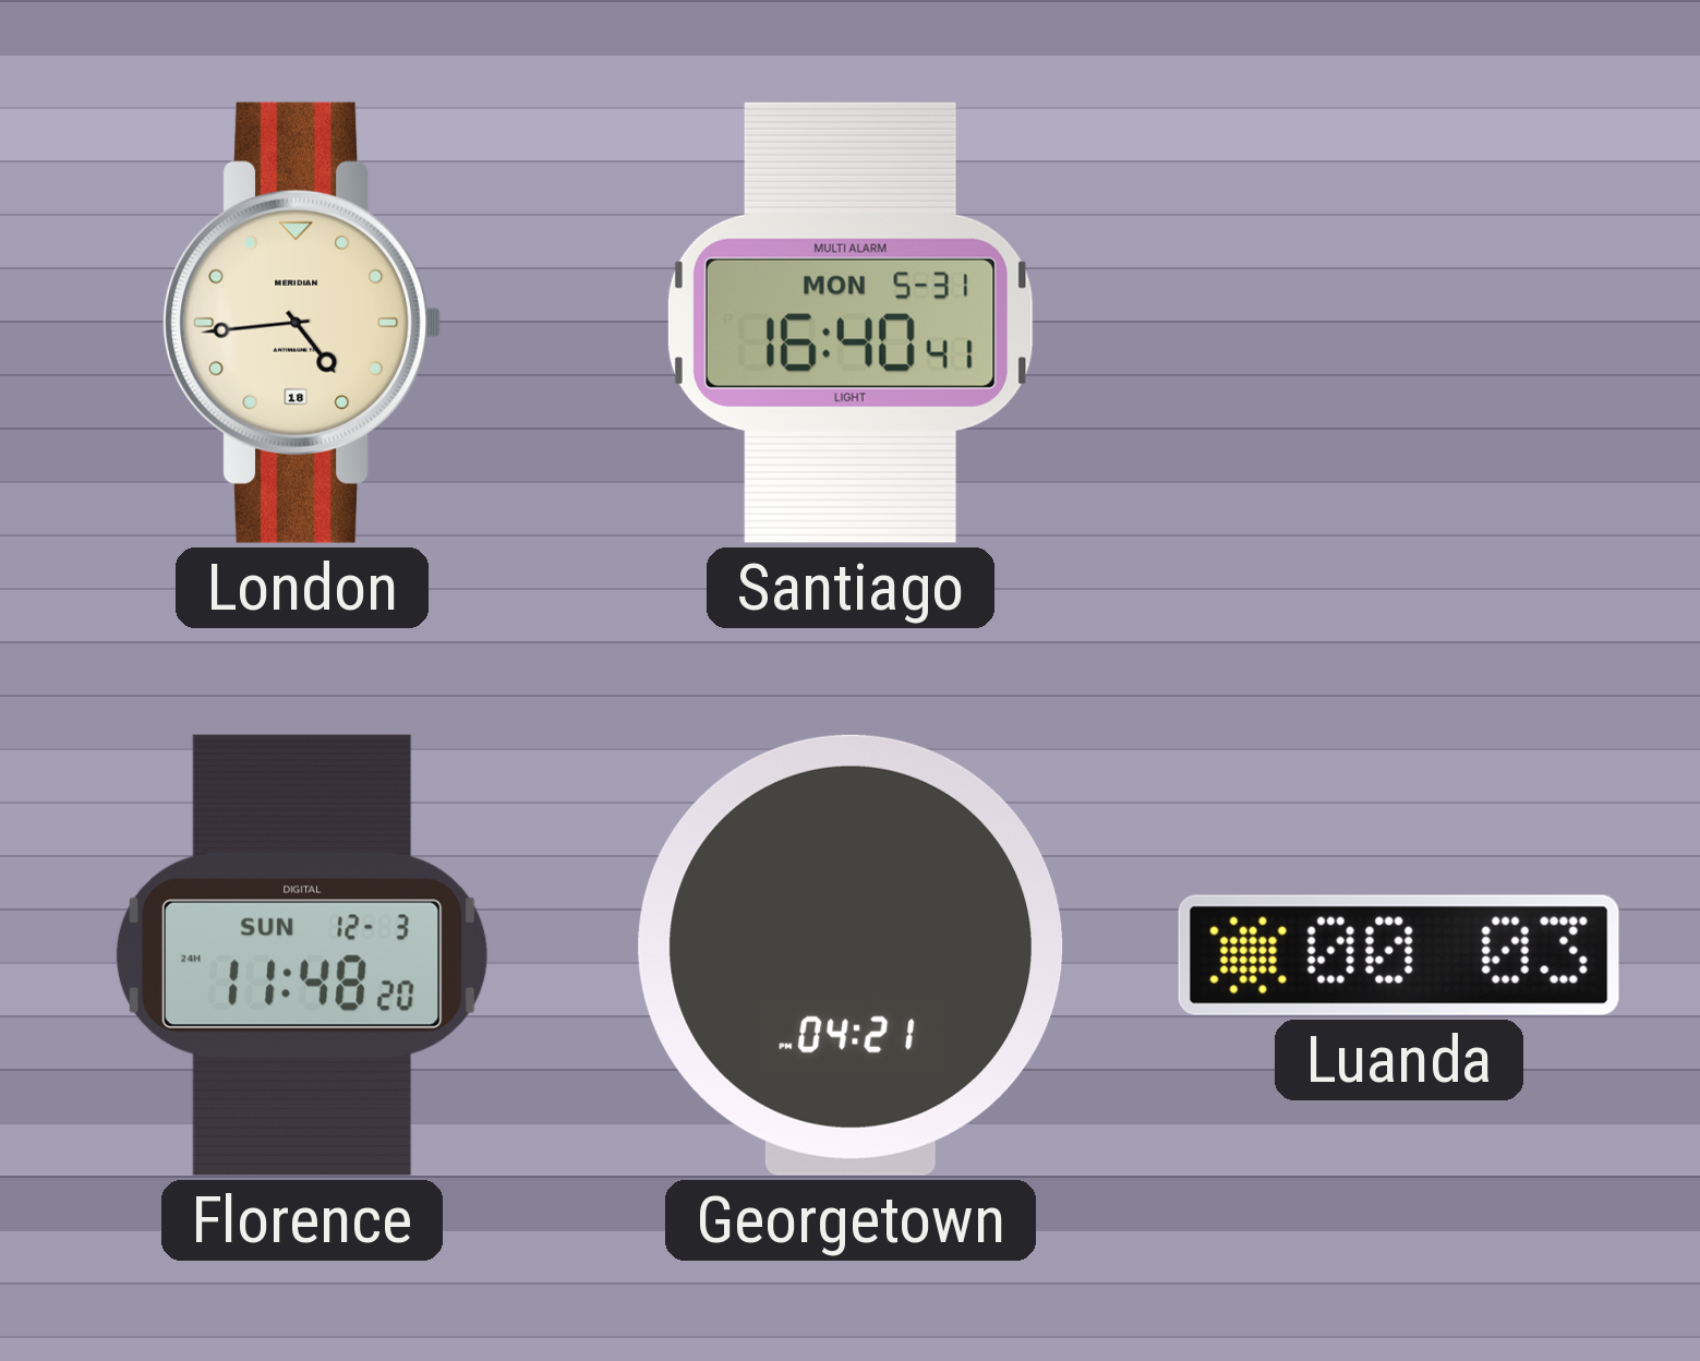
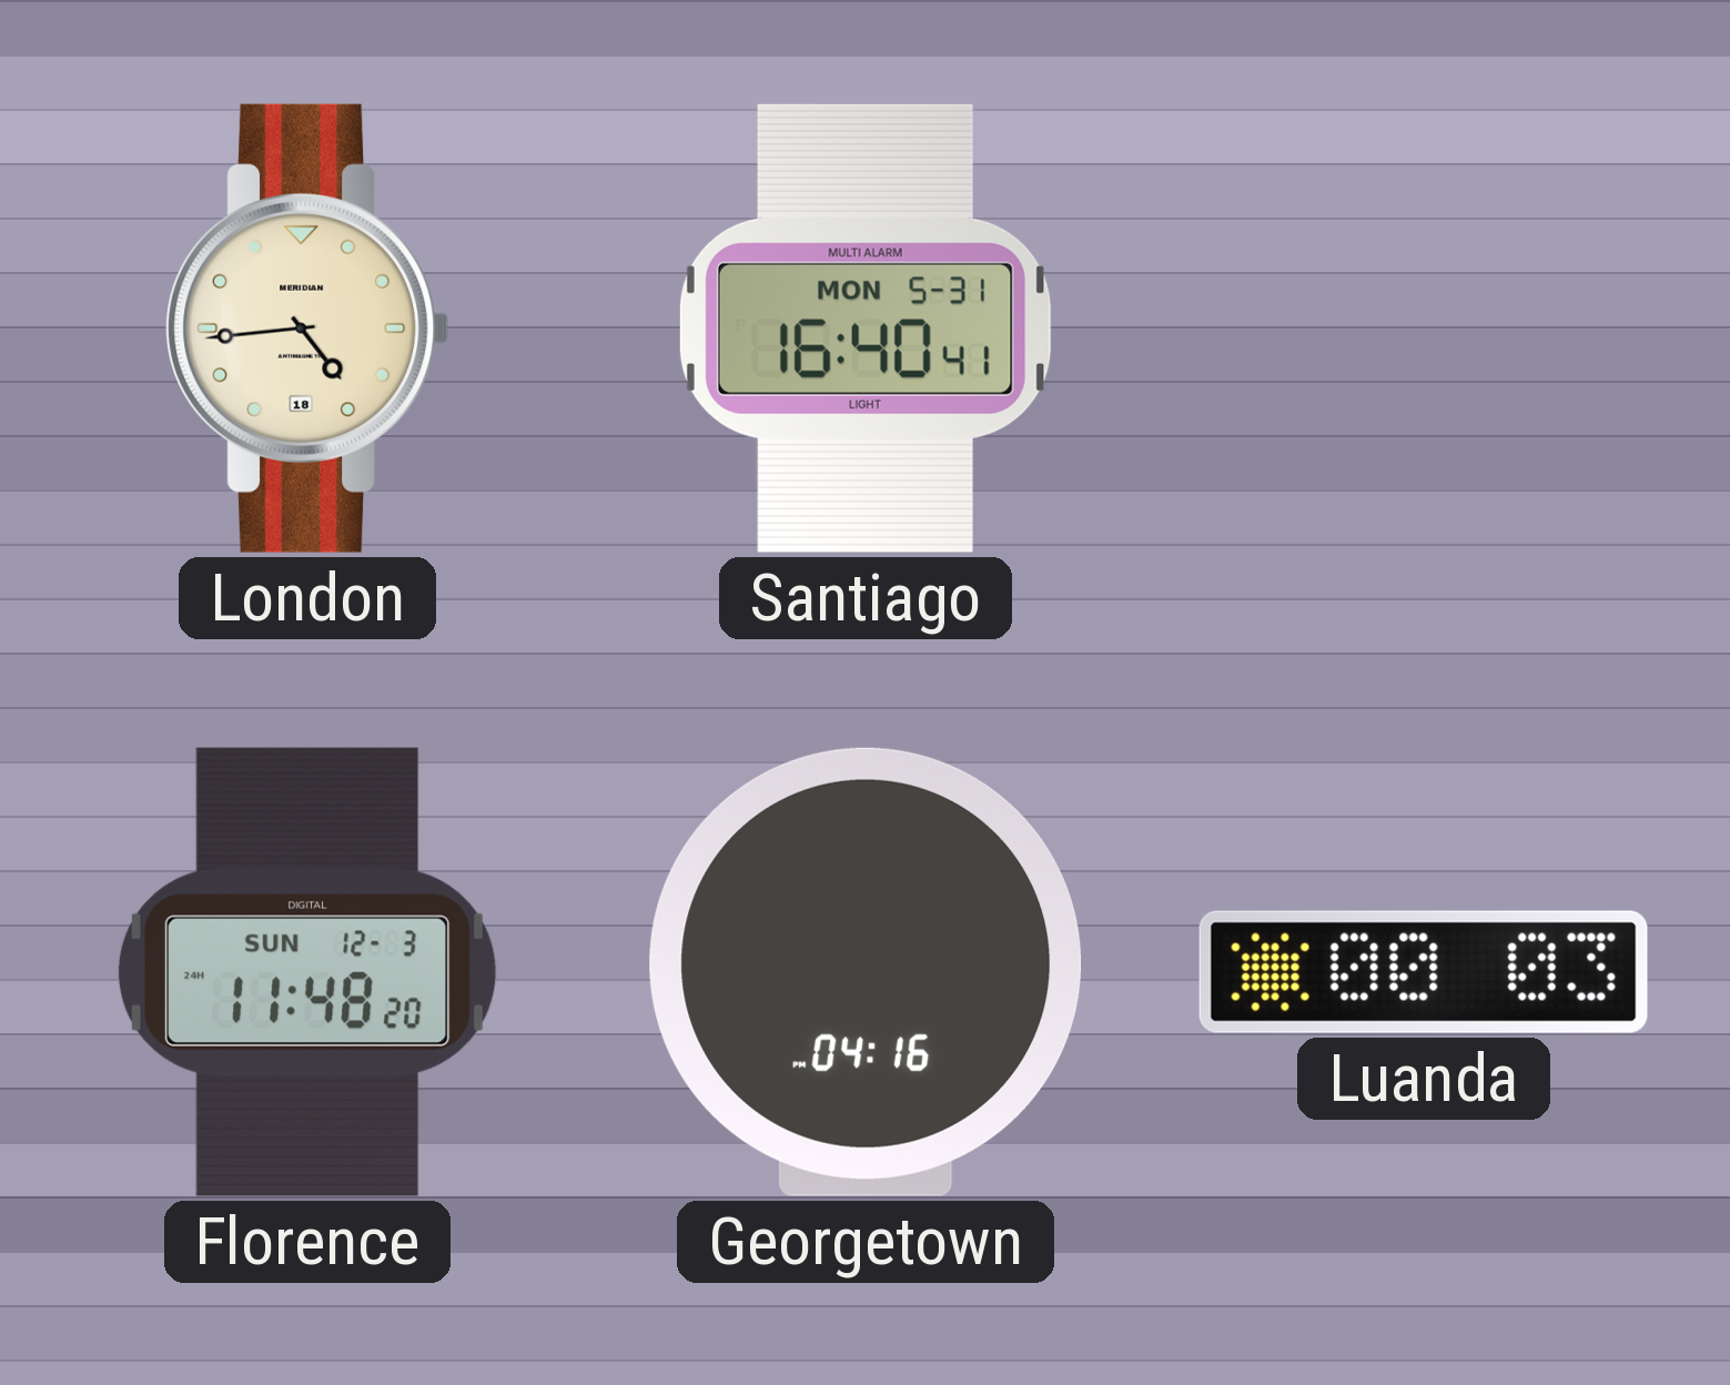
Georgetown: 04:21 -> 04:16
